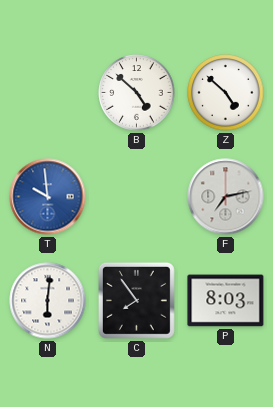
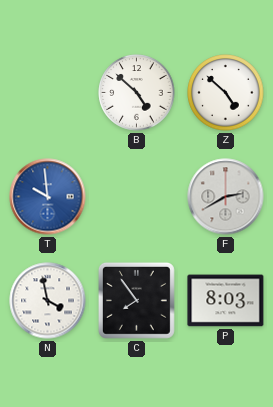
F: 7:13 -> 2:40
N: 6:01 -> 3:58
